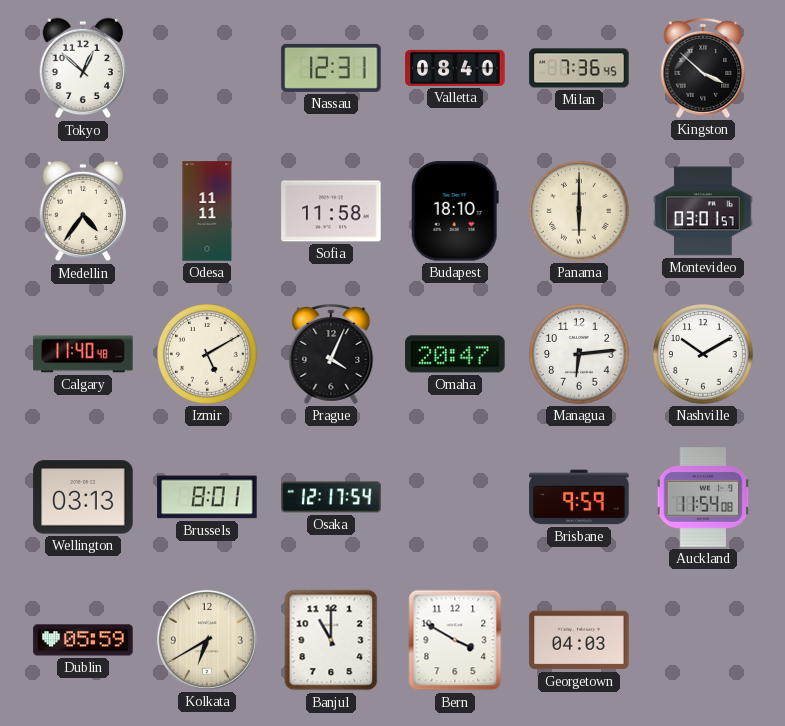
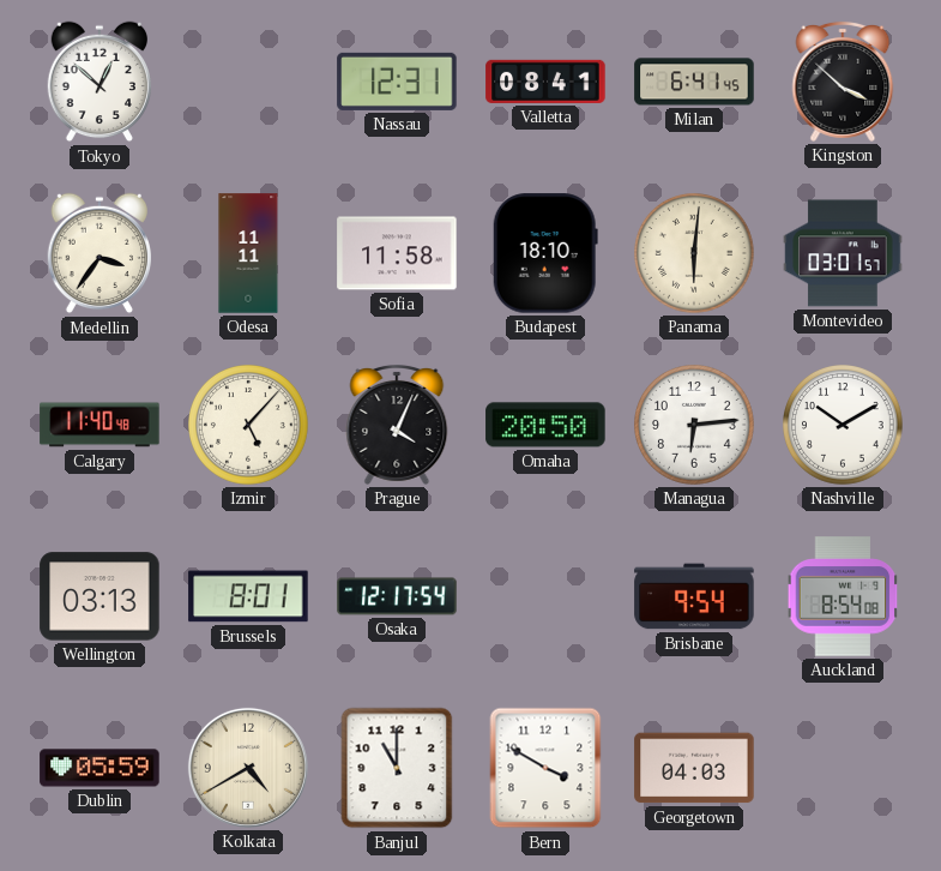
Valletta: 08:40 -> 08:41
Milan: 7:36 -> 6:41
Medellin: 4:36 -> 3:36
Panama: 6:00 -> 6:01
Izmir: 5:10 -> 5:07
Omaha: 20:47 -> 20:50
Brisbane: 9:59 -> 9:54
Auckland: 11:54 -> 8:54
Kolkata: 6:40 -> 4:40
